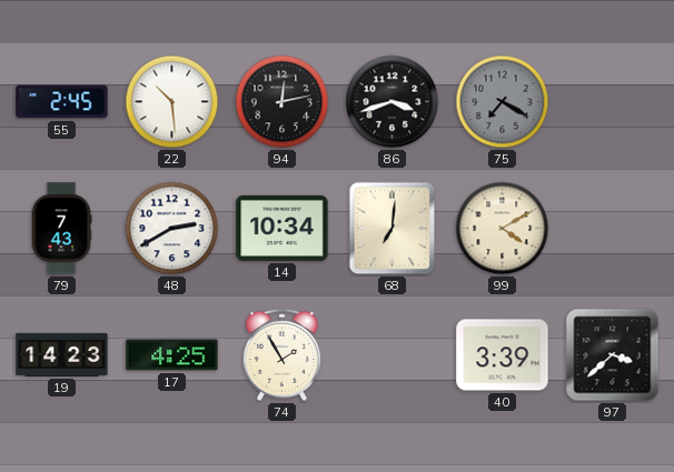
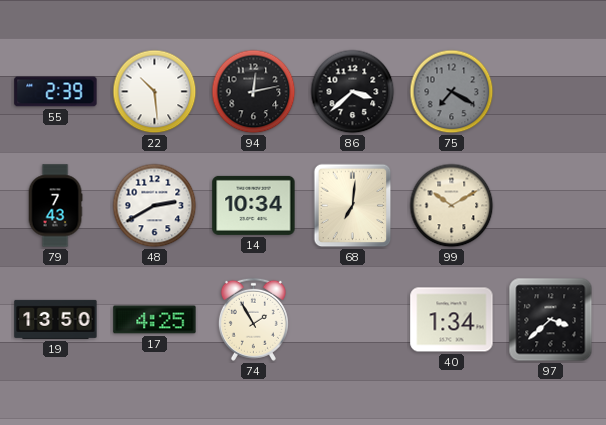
55: 2:45 -> 2:39
86: 3:42 -> 3:38
99: 4:10 -> 10:10
19: 14:23 -> 13:50
40: 3:39 -> 1:34
